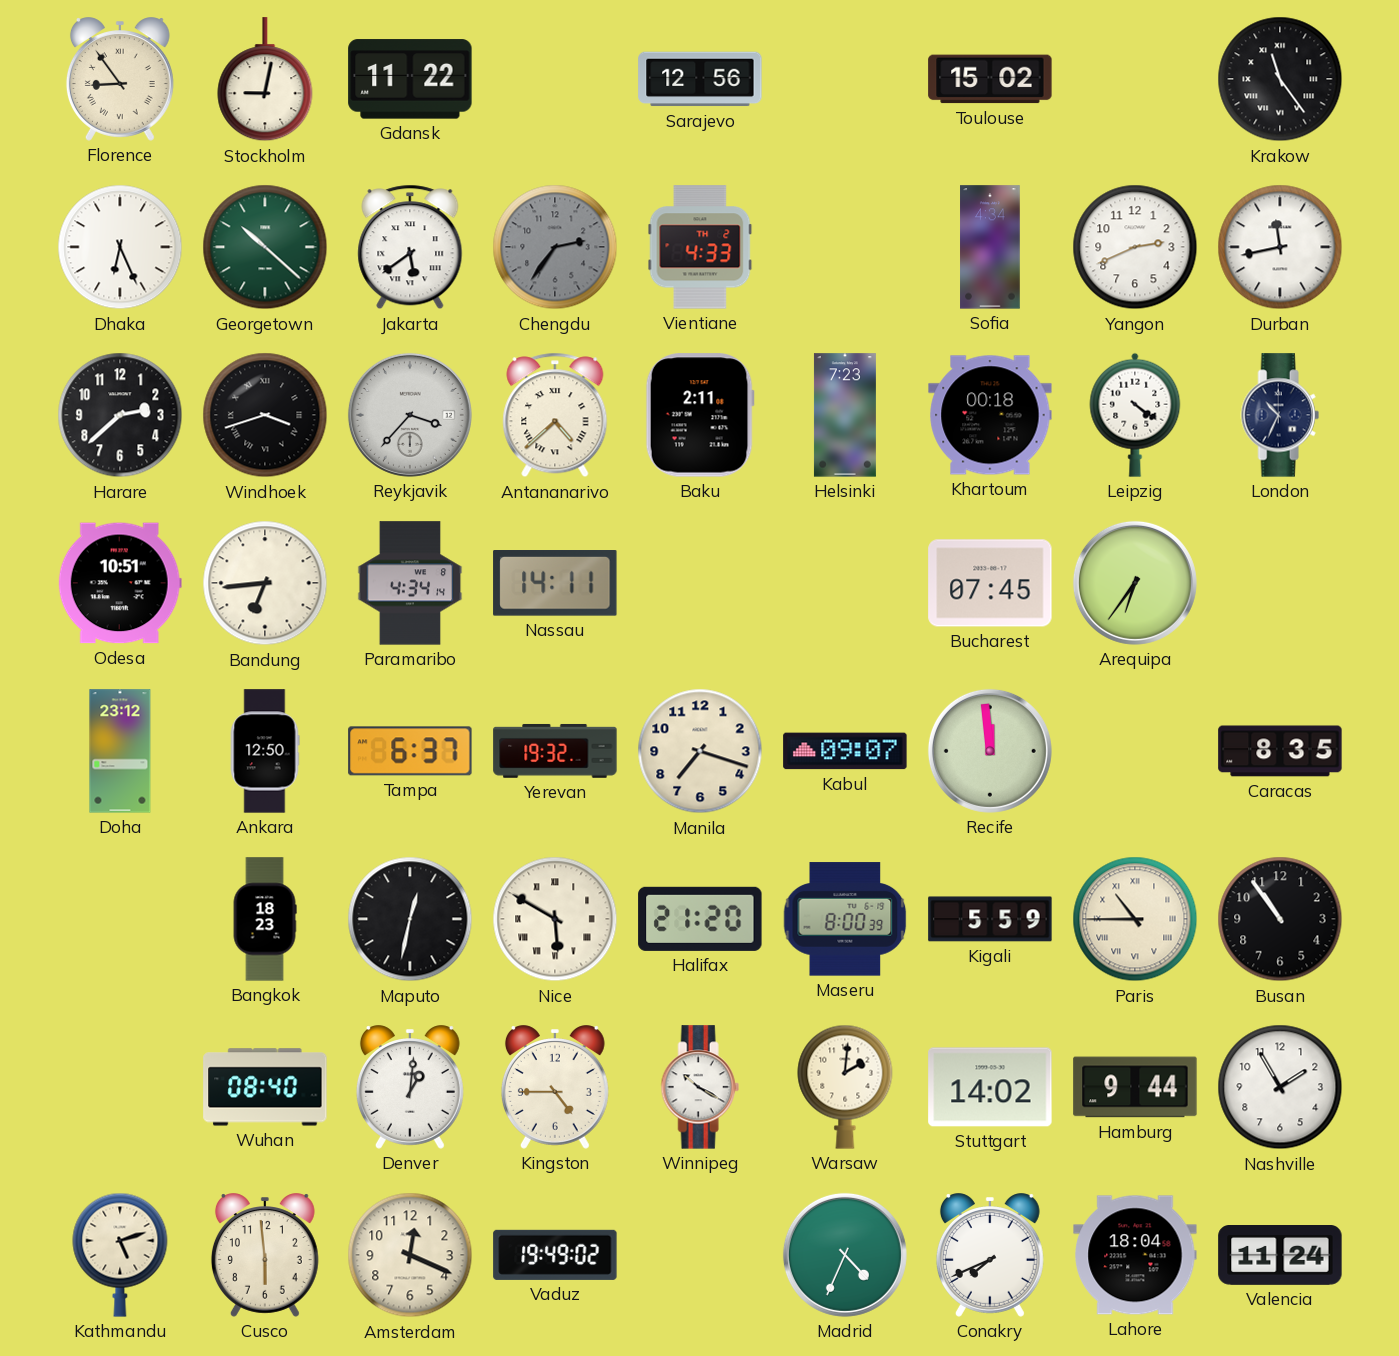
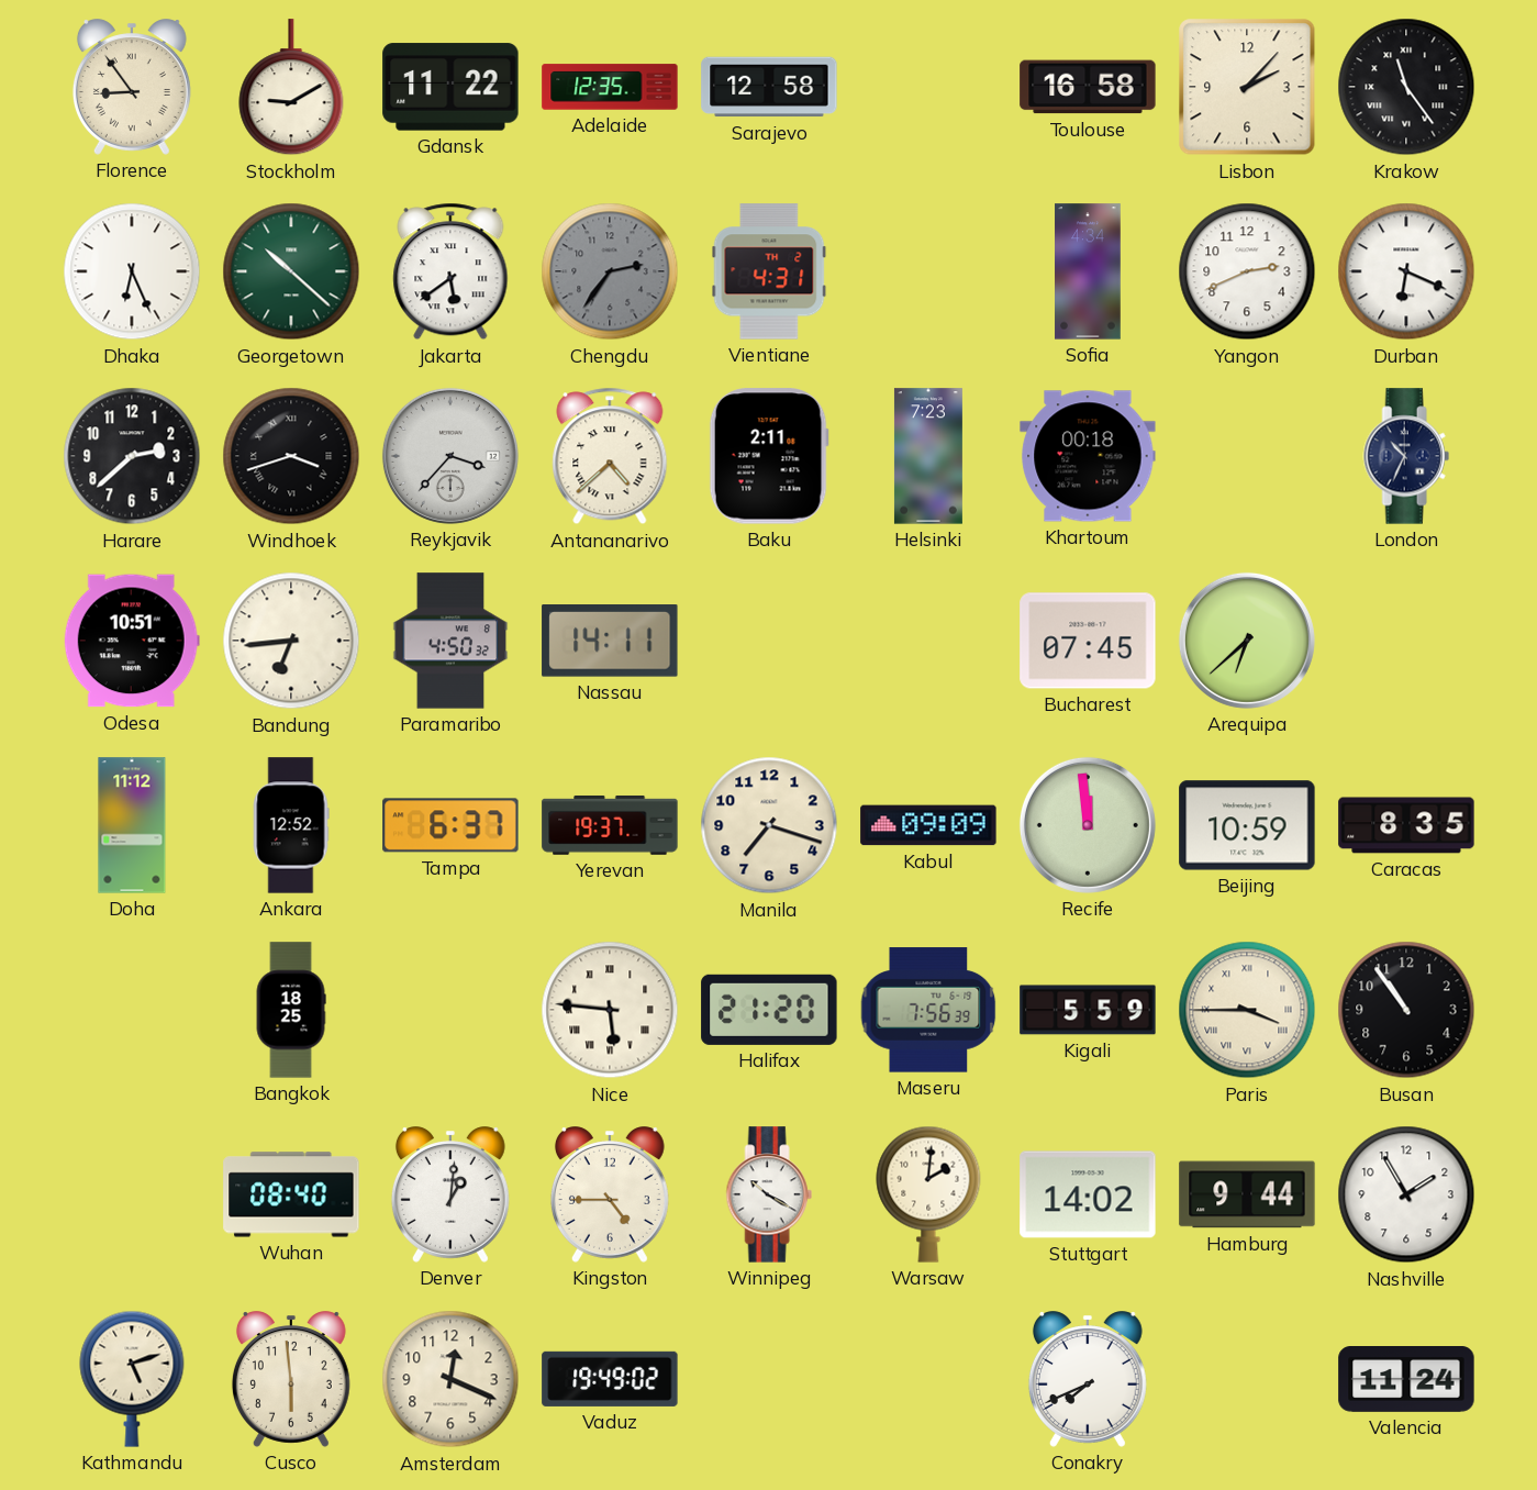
Stockholm: 9:02 -> 9:10
Adelaide: none -> 12:35
Sarajevo: 12:56 -> 12:58
Toulouse: 15:02 -> 16:58
Lisbon: none -> 2:07
Vientiane: 4:33 -> 4:31
Durban: 11:43 -> 6:19
Leipzig: 4:21 -> none
Paramaribo: 4:34 -> 4:50
Arequipa: 6:36 -> 6:38
Doha: 23:12 -> 11:12
Ankara: 12:50 -> 12:52
Yerevan: 19:32 -> 19:37
Kabul: 09:07 -> 09:09
Beijing: none -> 10:59
Bangkok: 18:23 -> 18:25
Maputo: 12:32 -> none
Nice: 5:50 -> 5:46
Maseru: 8:00 -> 7:56
Paris: 10:45 -> 3:45
Madrid: 4:34 -> none
Lahore: 18:04 -> none
